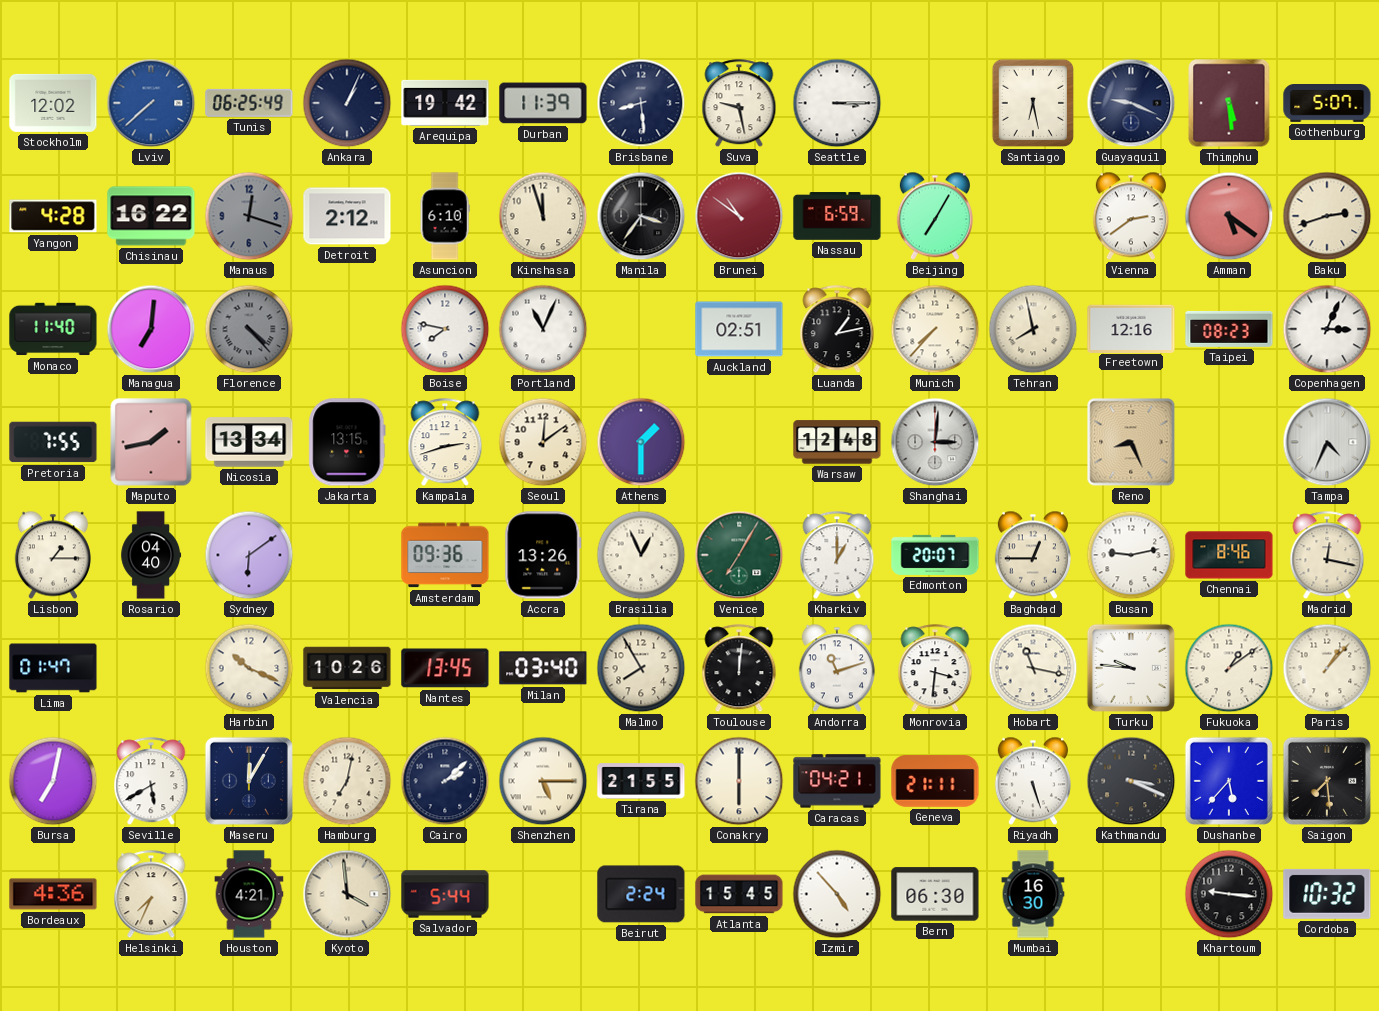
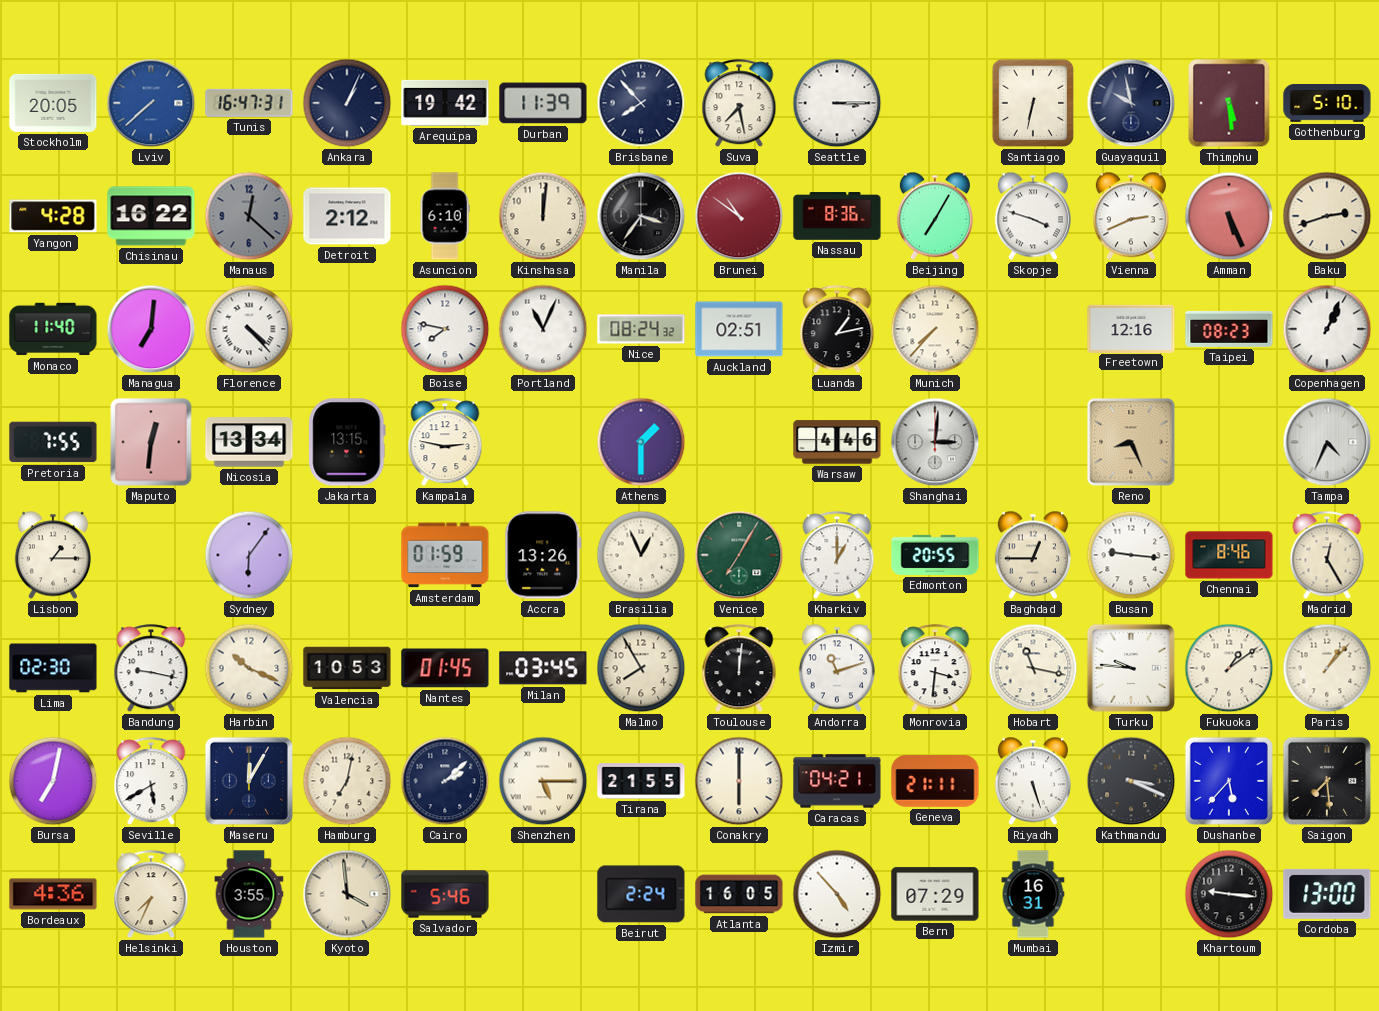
Stockholm: 12:02 -> 20:05
Tunis: 06:25 -> 16:47
Brisbane: 8:29 -> 7:53
Suva: 9:28 -> 7:28
Santiago: 6:28 -> 6:32
Guayaquil: 9:19 -> 9:58
Gothenburg: 5:07 -> 5:10
Manaus: 12:18 -> 12:22
Kinshasa: 11:57 -> 12:01
Nassau: 6:59 -> 8:36
Skopje: none -> 3:48
Vienna: 2:39 -> 2:41
Amman: 5:21 -> 5:26
Florence dial: grey -> white
Nice: none -> 08:24
Tehran: 7:58 -> none
Copenhagen: 3:04 -> 1:04
Maputo: 1:43 -> 12:31
Kampala: 2:42 -> 2:47
Seoul: 12:09 -> none
Warsaw: 12:48 -> 4:46
Rosario: 04:40 -> none
Sydney: 6:09 -> 6:06
Amsterdam: 09:36 -> 01:59
Edmonton: 20:07 -> 20:55
Busan: 9:13 -> 9:16
Madrid: 12:17 -> 12:25
Lima: 01:47 -> 02:30
Bandung: none -> 9:17
Valencia: 10:26 -> 10:53
Nantes: 13:45 -> 01:45
Milan: 03:40 -> 03:45
Houston: 4:21 -> 3:55
Salvador: 5:44 -> 5:46
Atlanta: 15:45 -> 16:05
Bern: 06:30 -> 07:29
Mumbai: 16:30 -> 16:31
Cordoba: 10:32 -> 13:00
